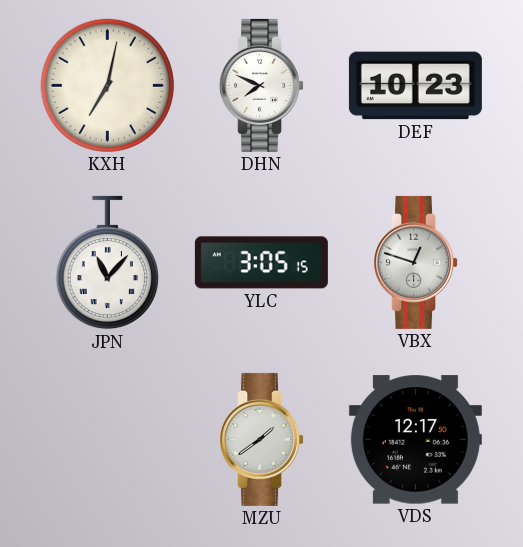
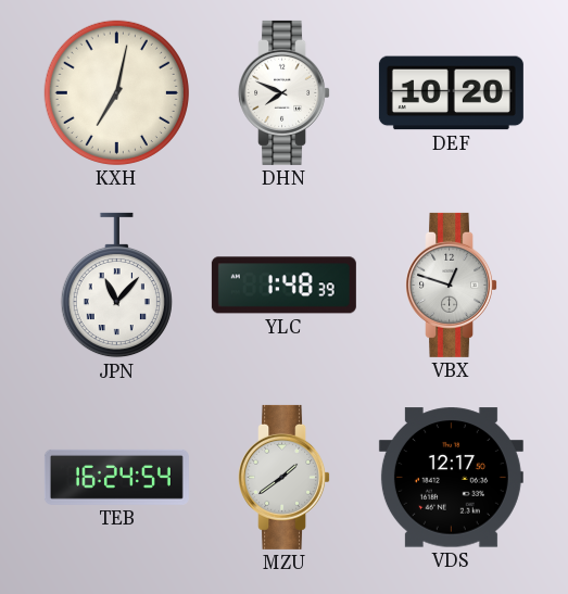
DEF: 10:23 -> 10:20
YLC: 3:05 -> 1:48
TEB: none -> 16:24
